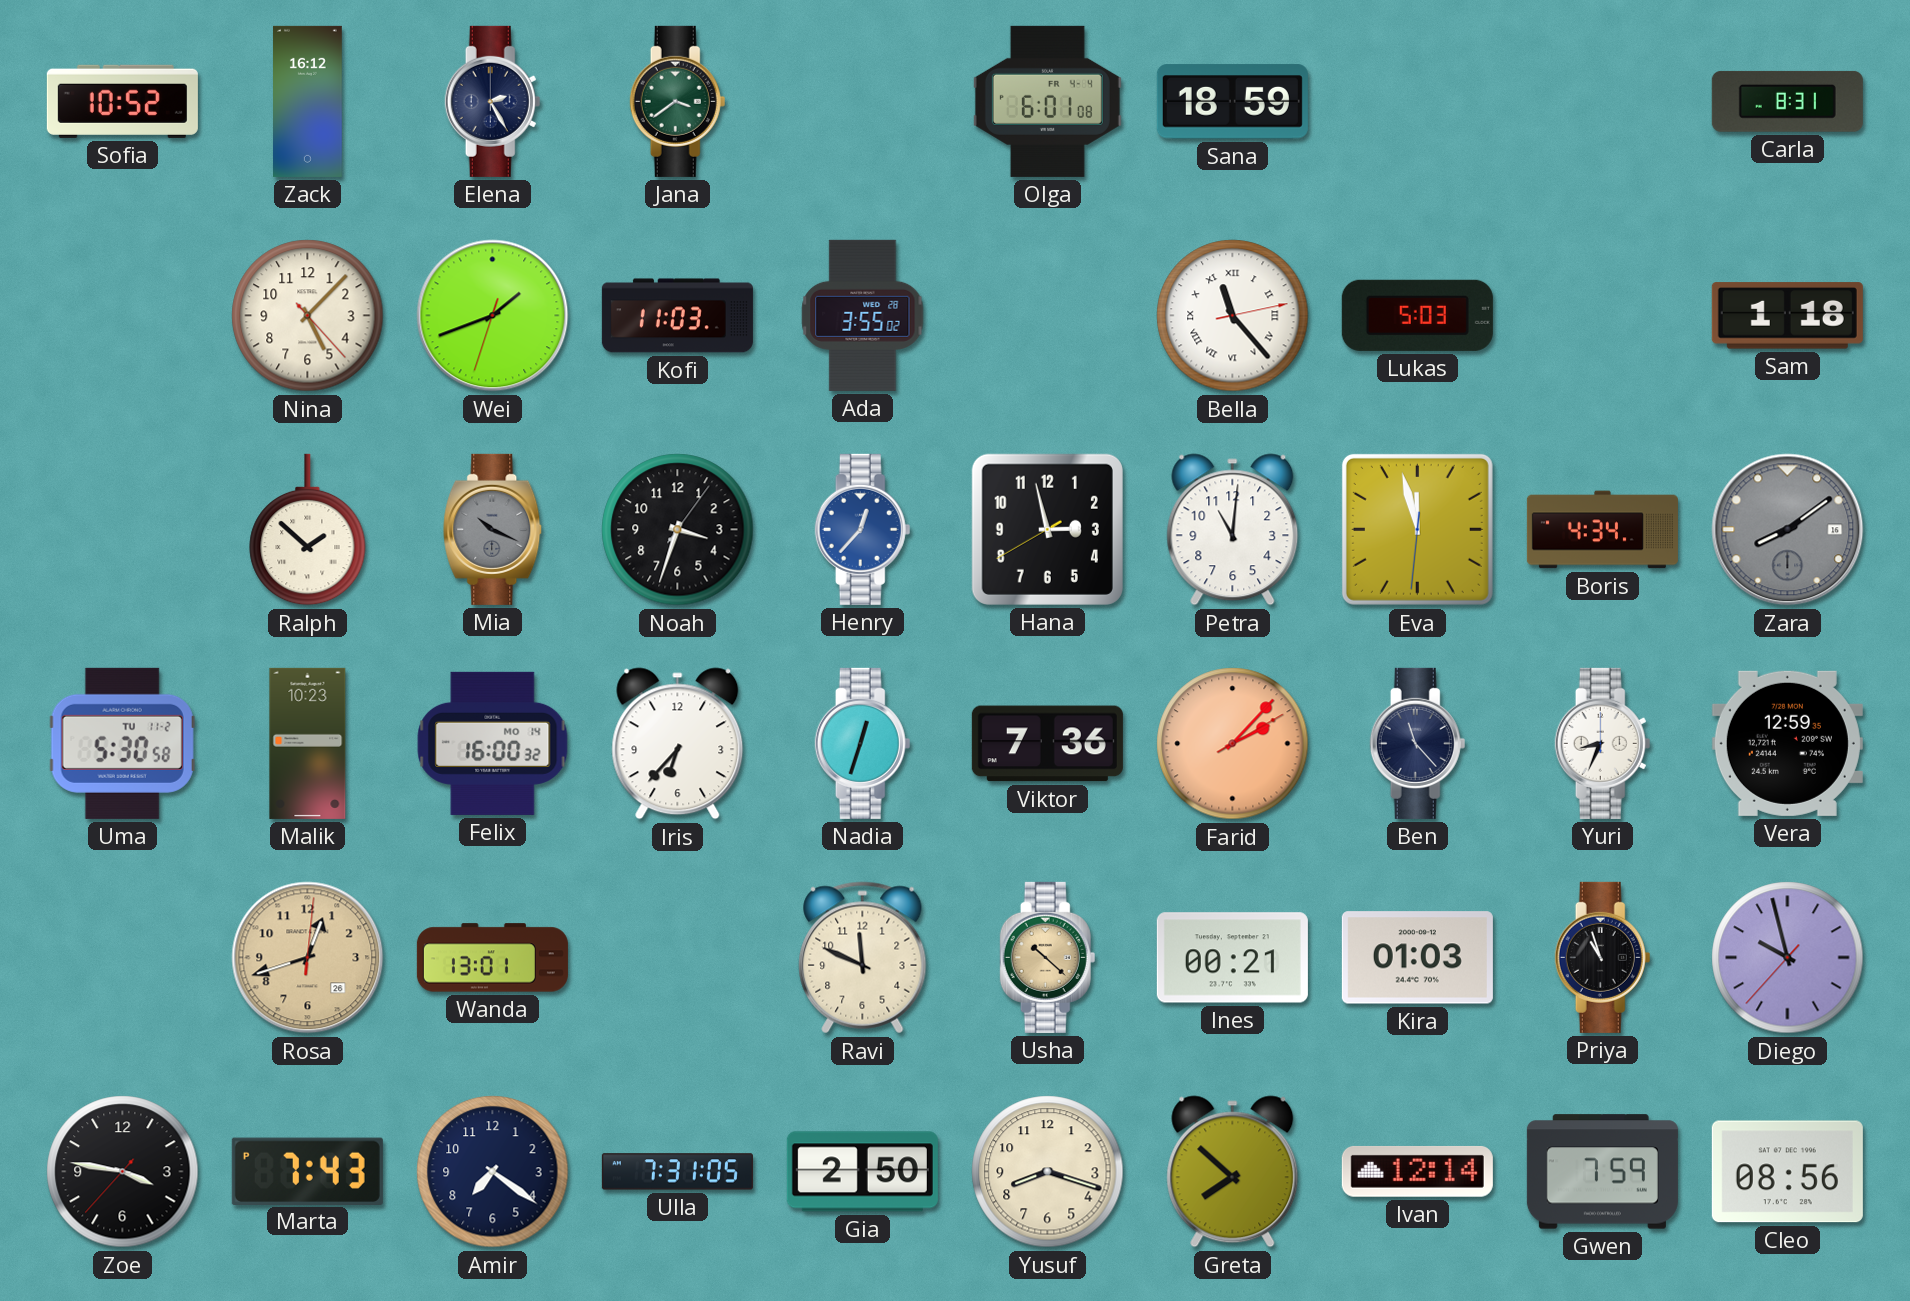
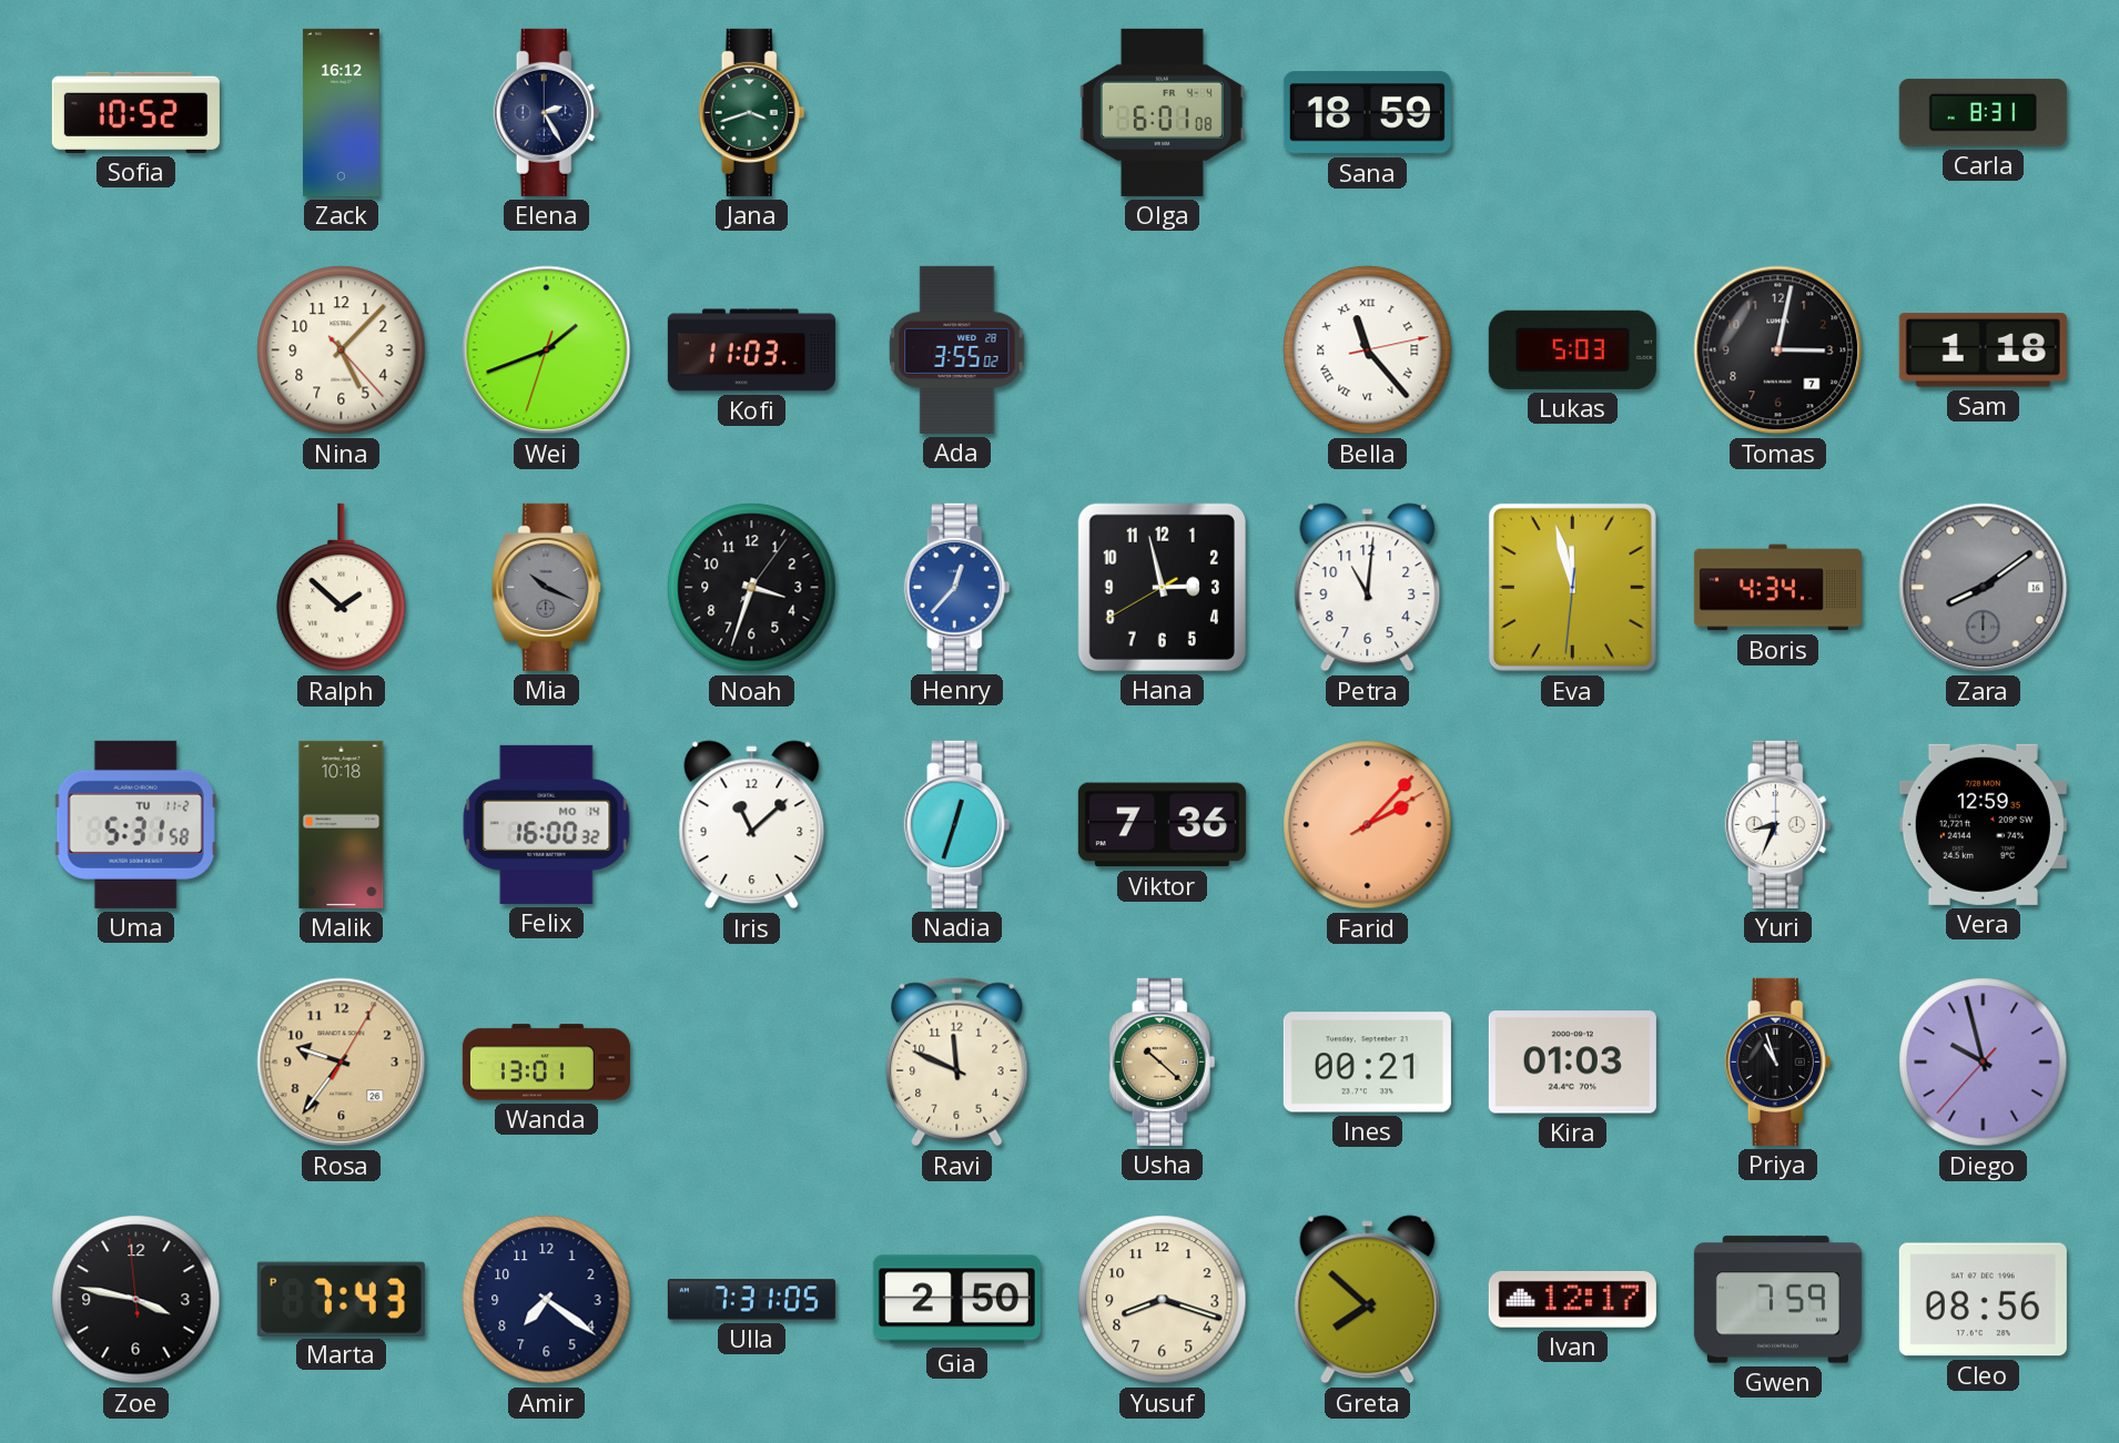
Jana: 3:39 -> 3:42
Tomas: none -> 3:02
Uma: 5:30 -> 5:31
Malik: 10:23 -> 10:18
Iris: 6:37 -> 11:08
Ben: 11:23 -> none
Rosa: 12:42 -> 9:36
Zoe: 3:46:37 -> 3:46:59
Ivan: 12:14 -> 12:17
